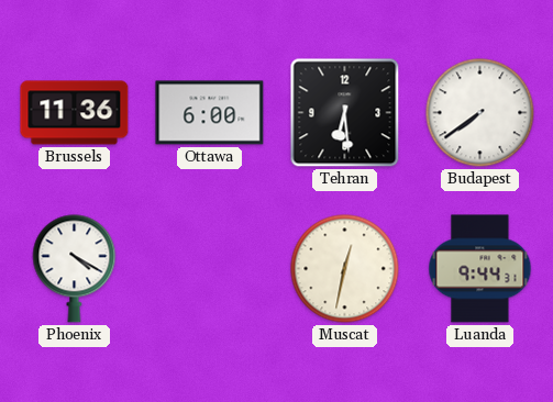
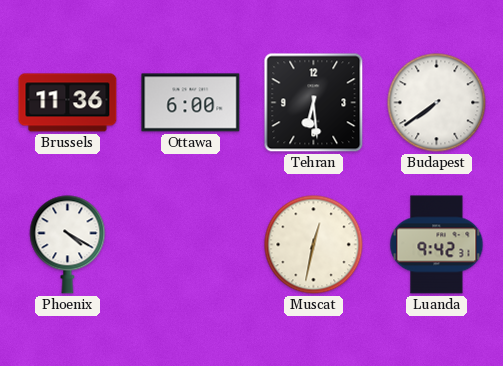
Luanda: 9:44 -> 9:42
